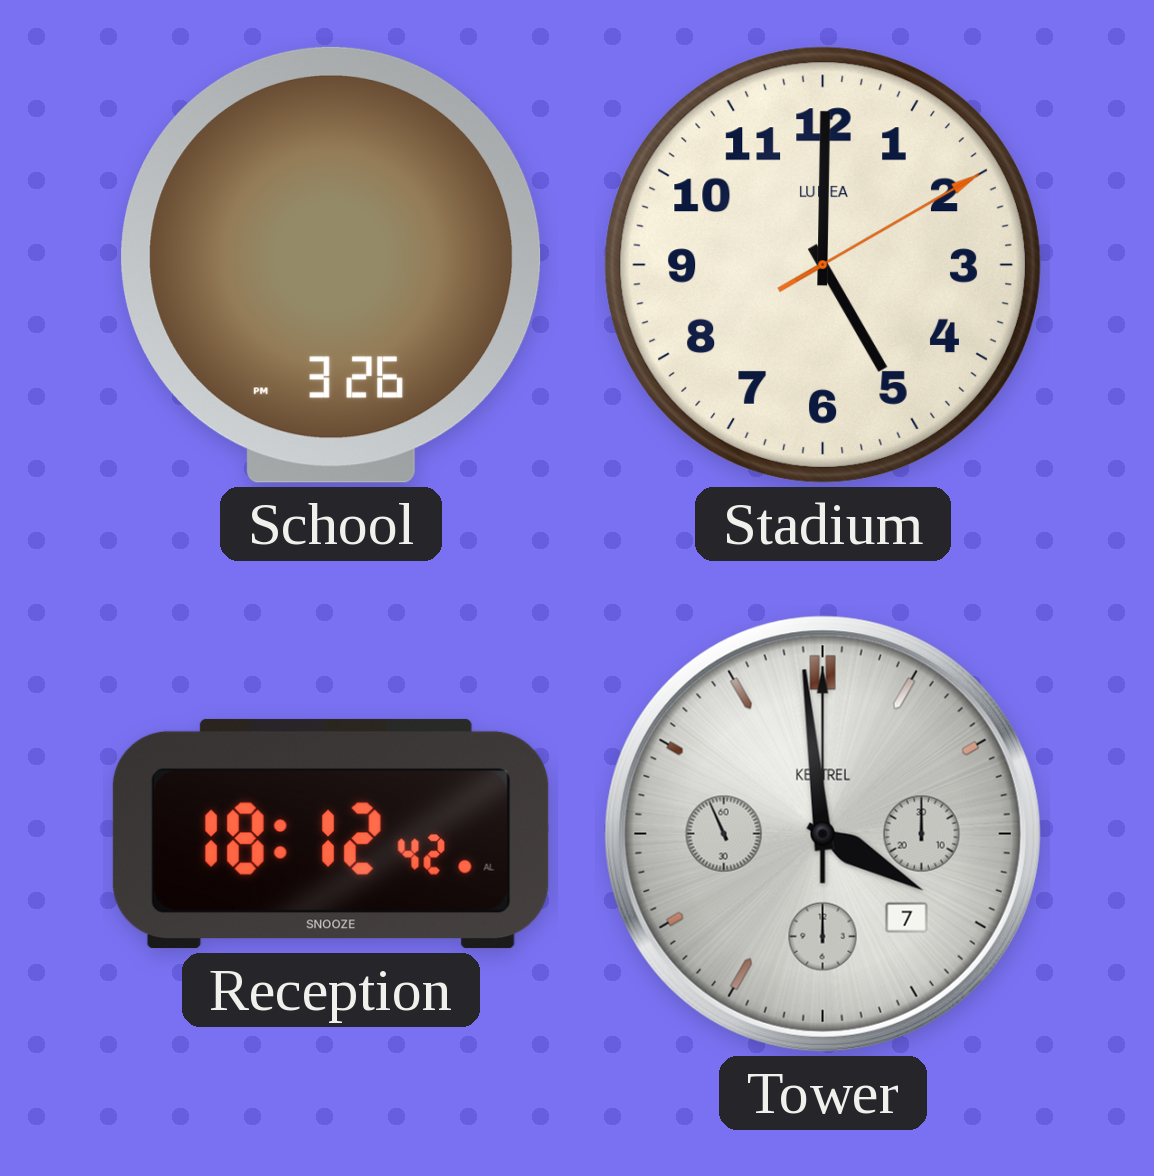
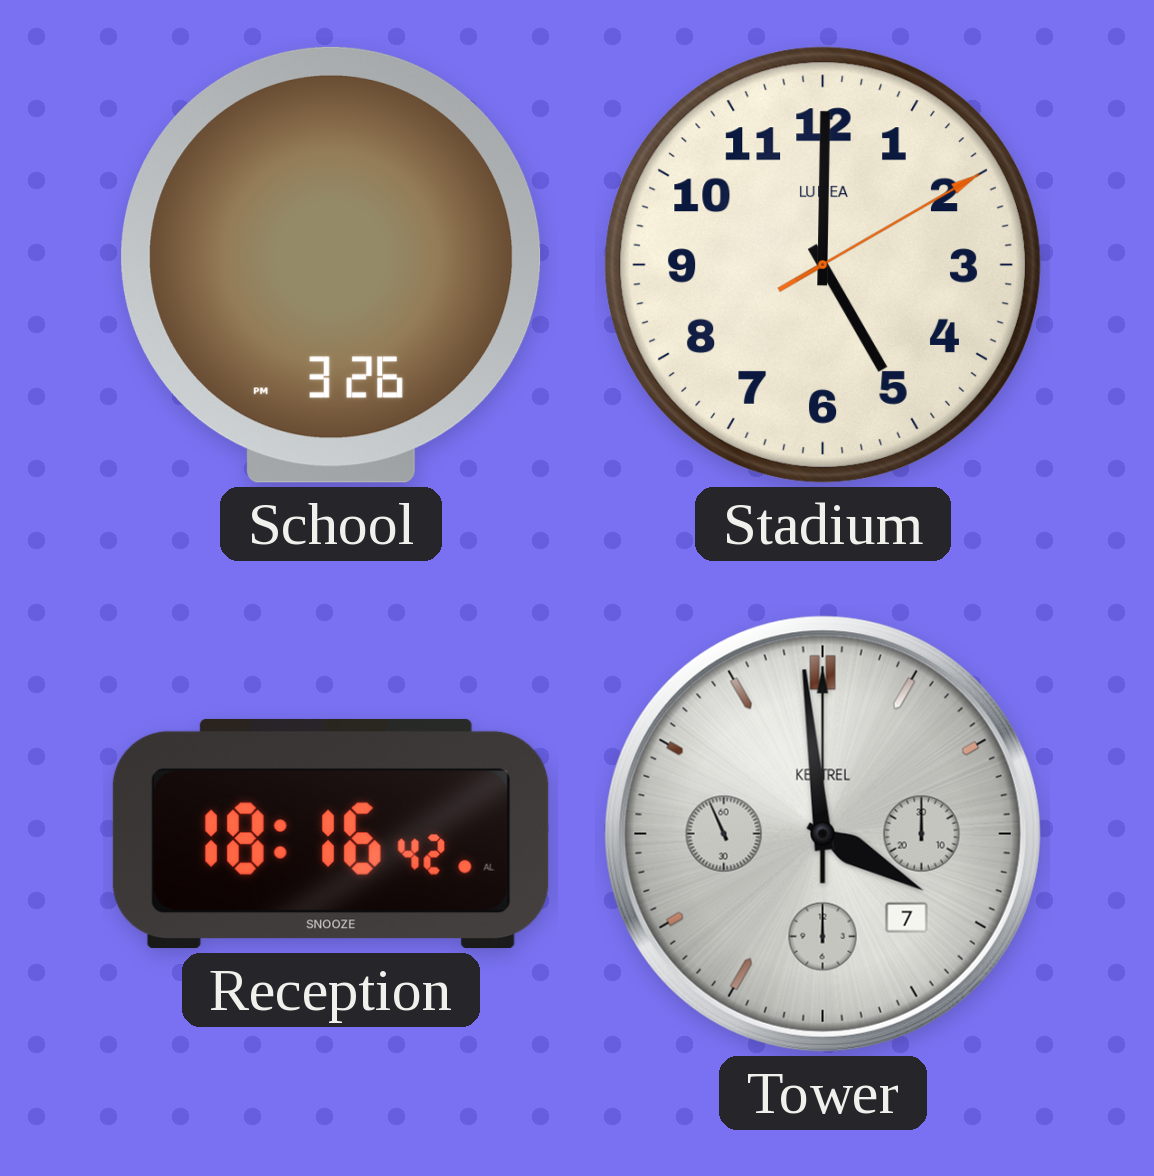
Reception: 18:12 -> 18:16
